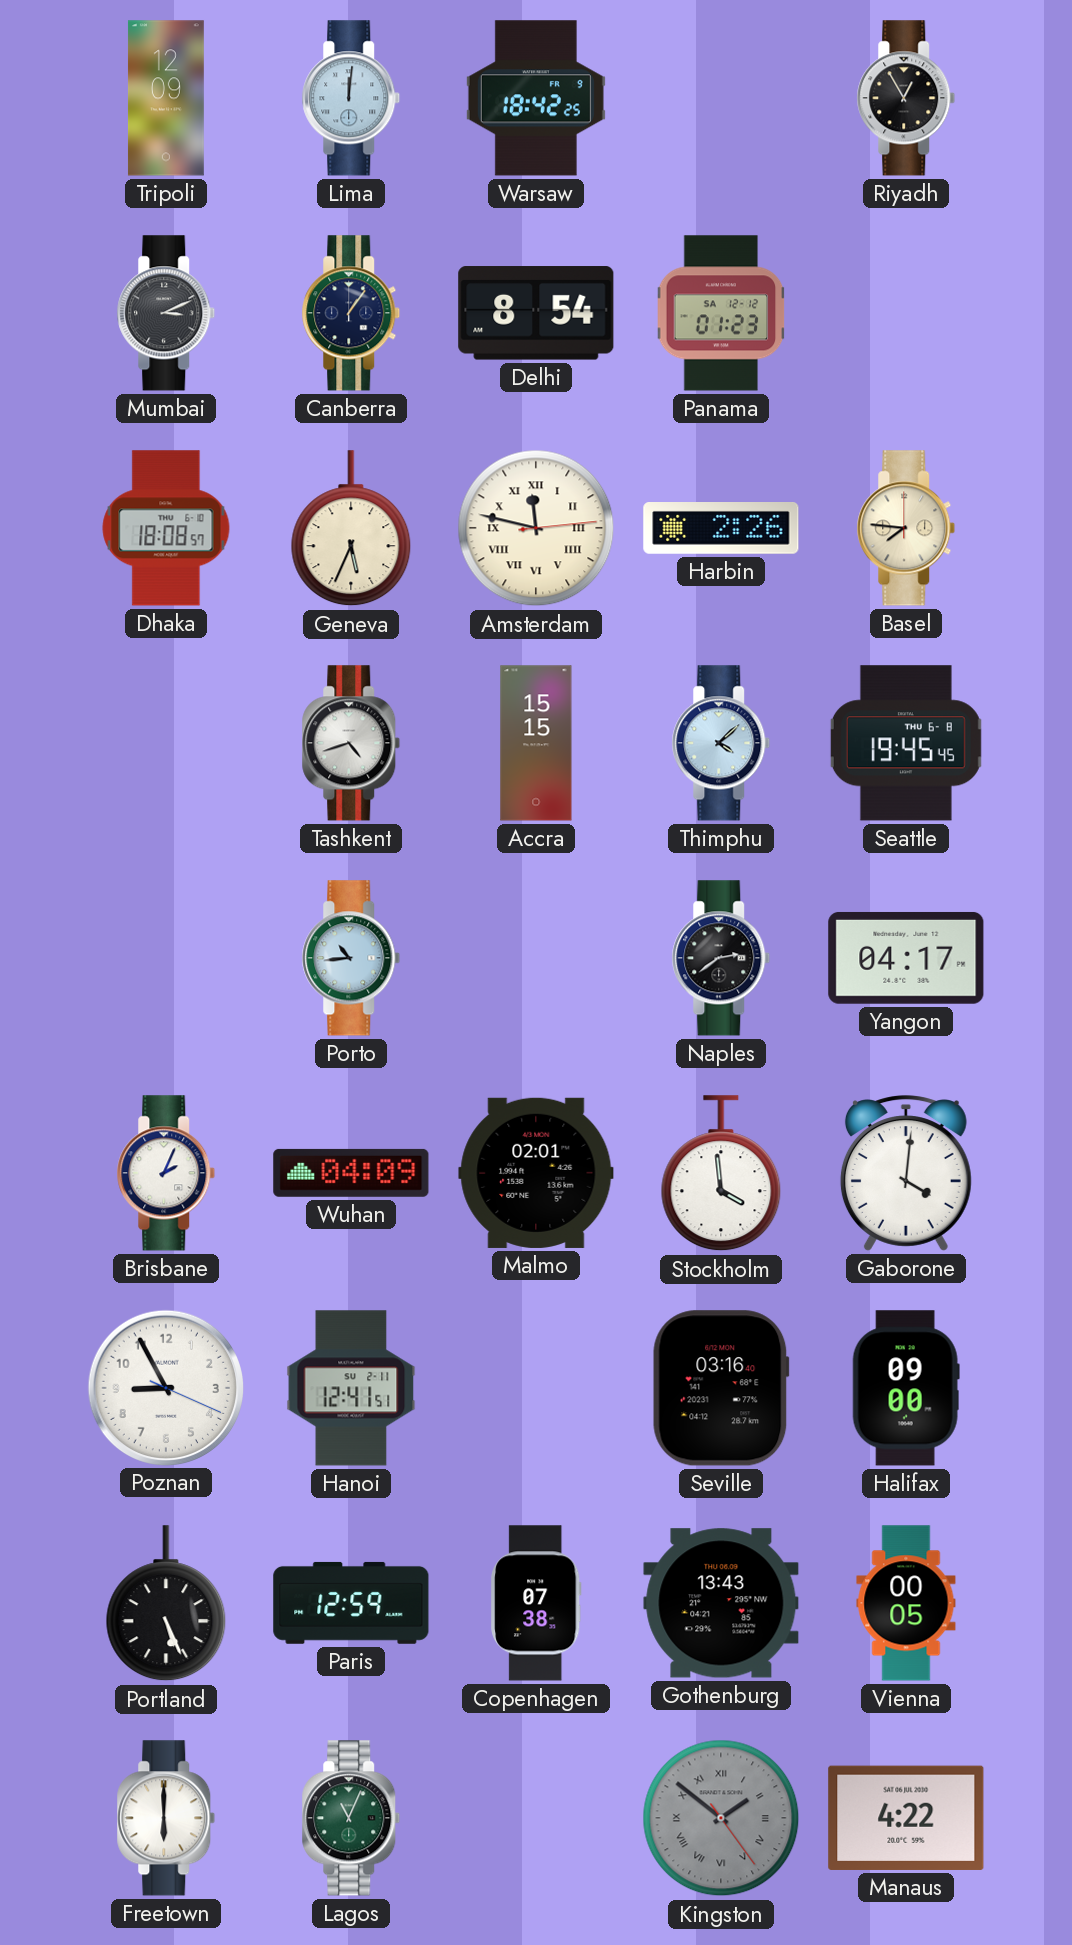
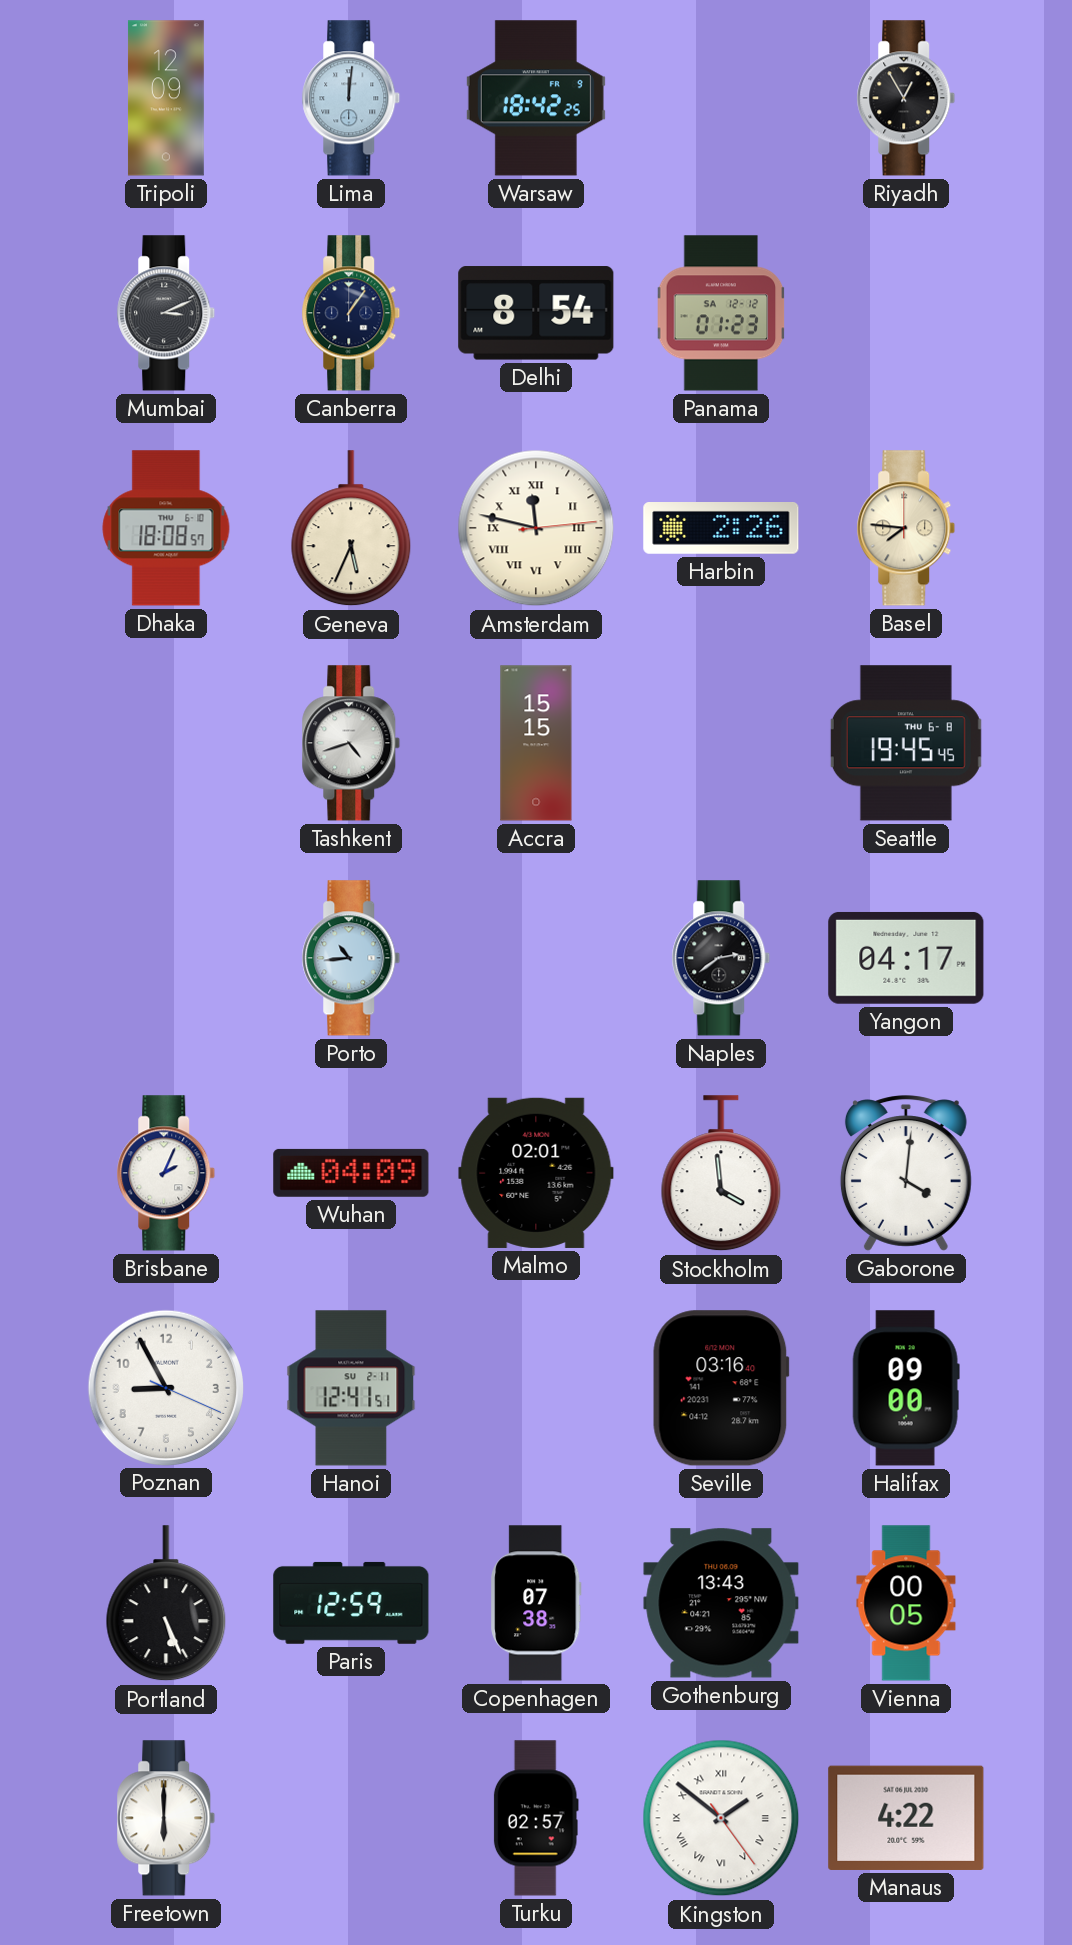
Thimphu: 4:08 -> none
Lagos: 11:04 -> none
Turku: none -> 02:57
Kingston dial: grey -> white
